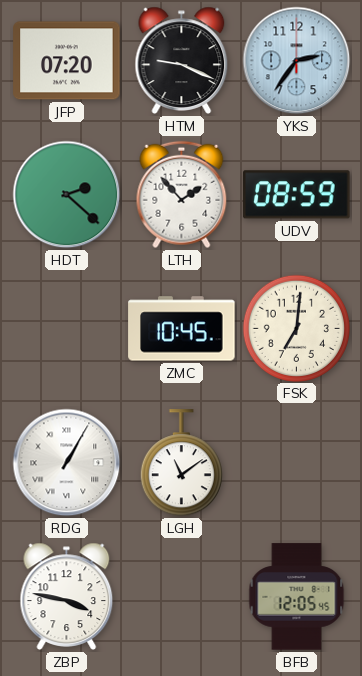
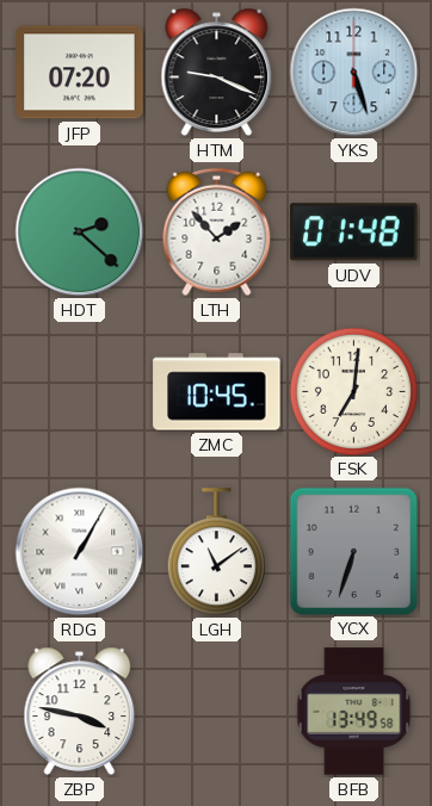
YKS: 2:36 -> 5:27
UDV: 08:59 -> 01:48
YCX: none -> 6:33
BFB: 12:05 -> 13:49
